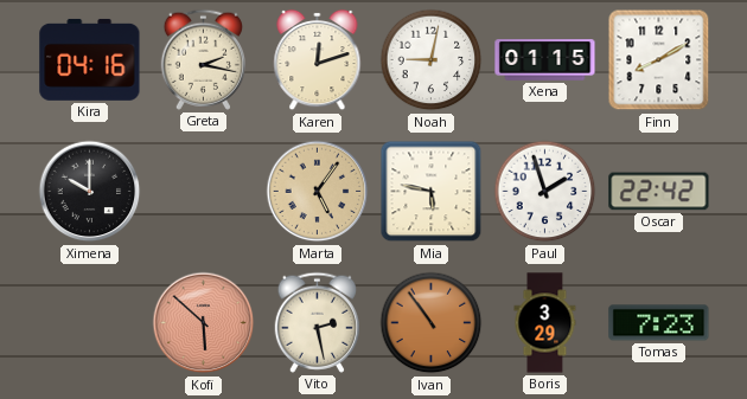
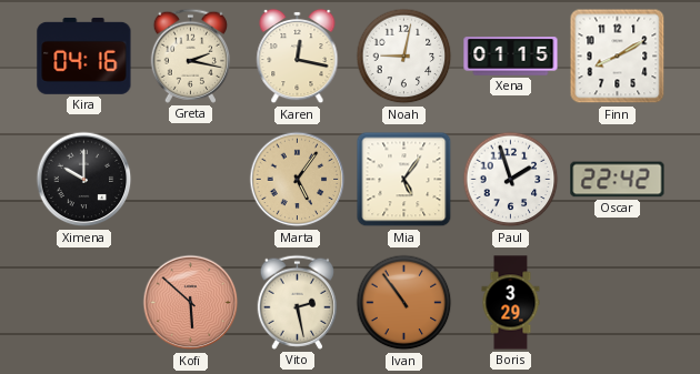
Karen: 12:12 -> 12:17
Mia: 5:47 -> 5:06
Tomas: 7:23 -> none
